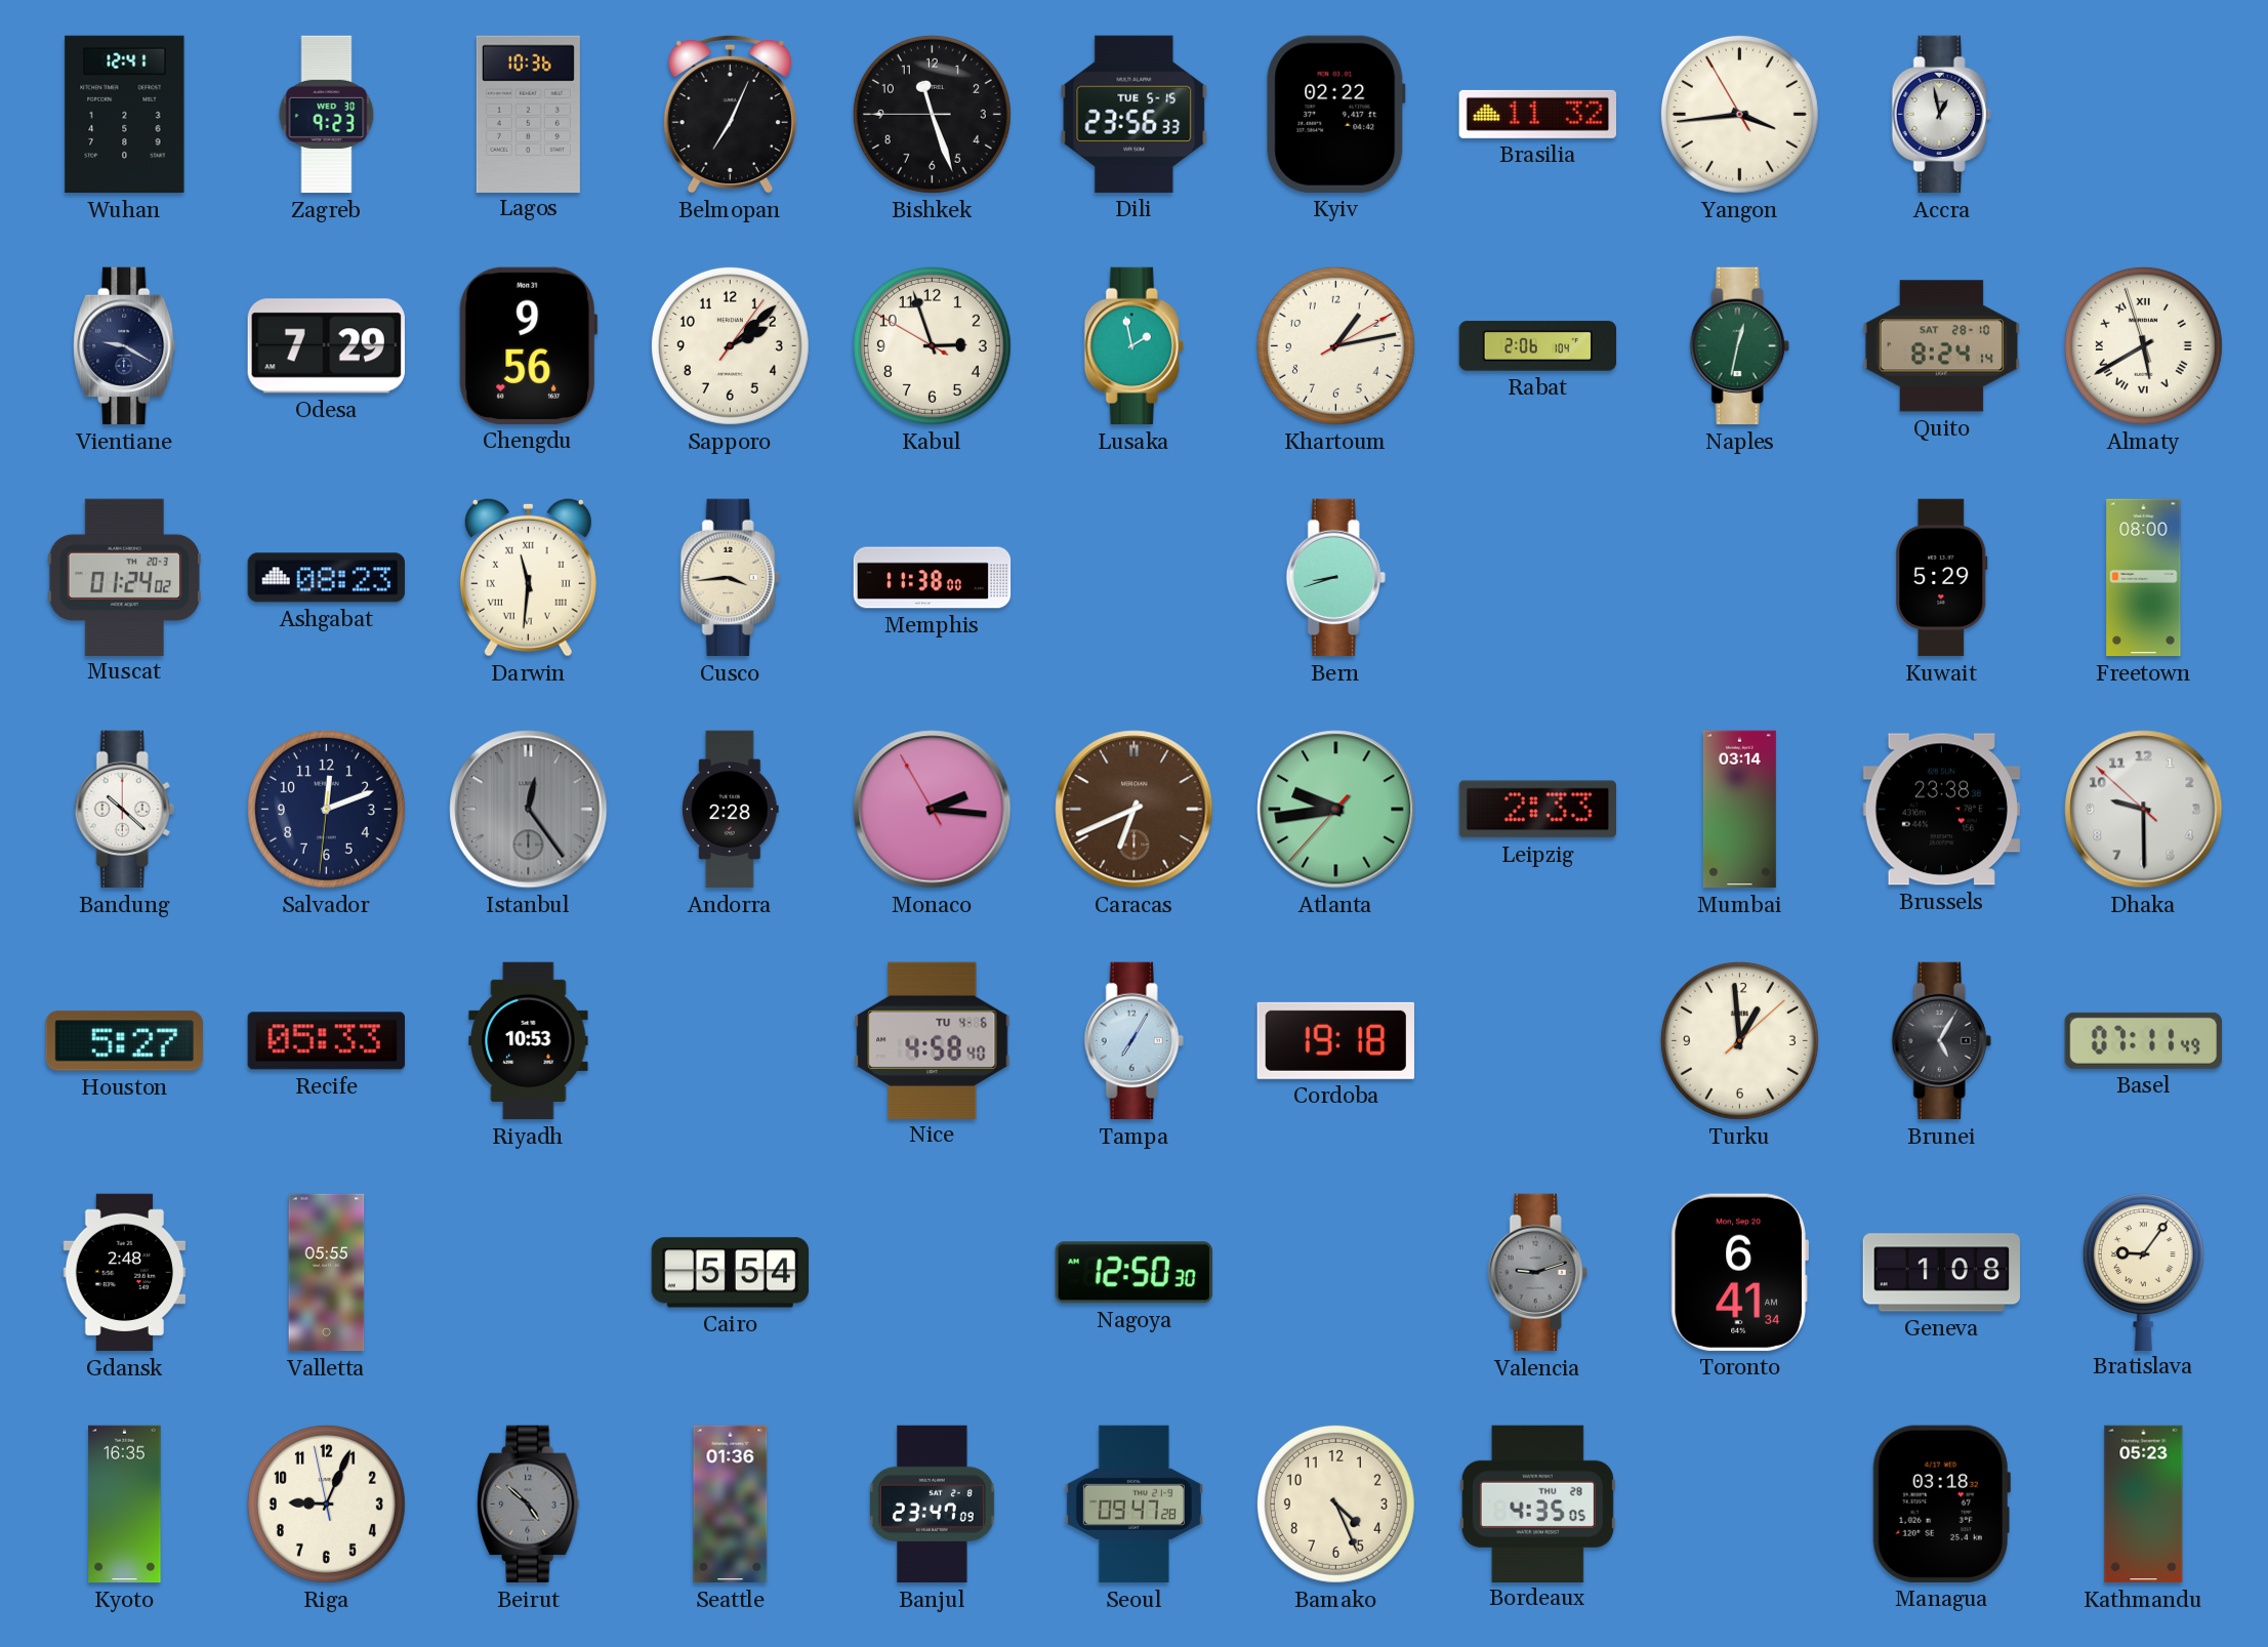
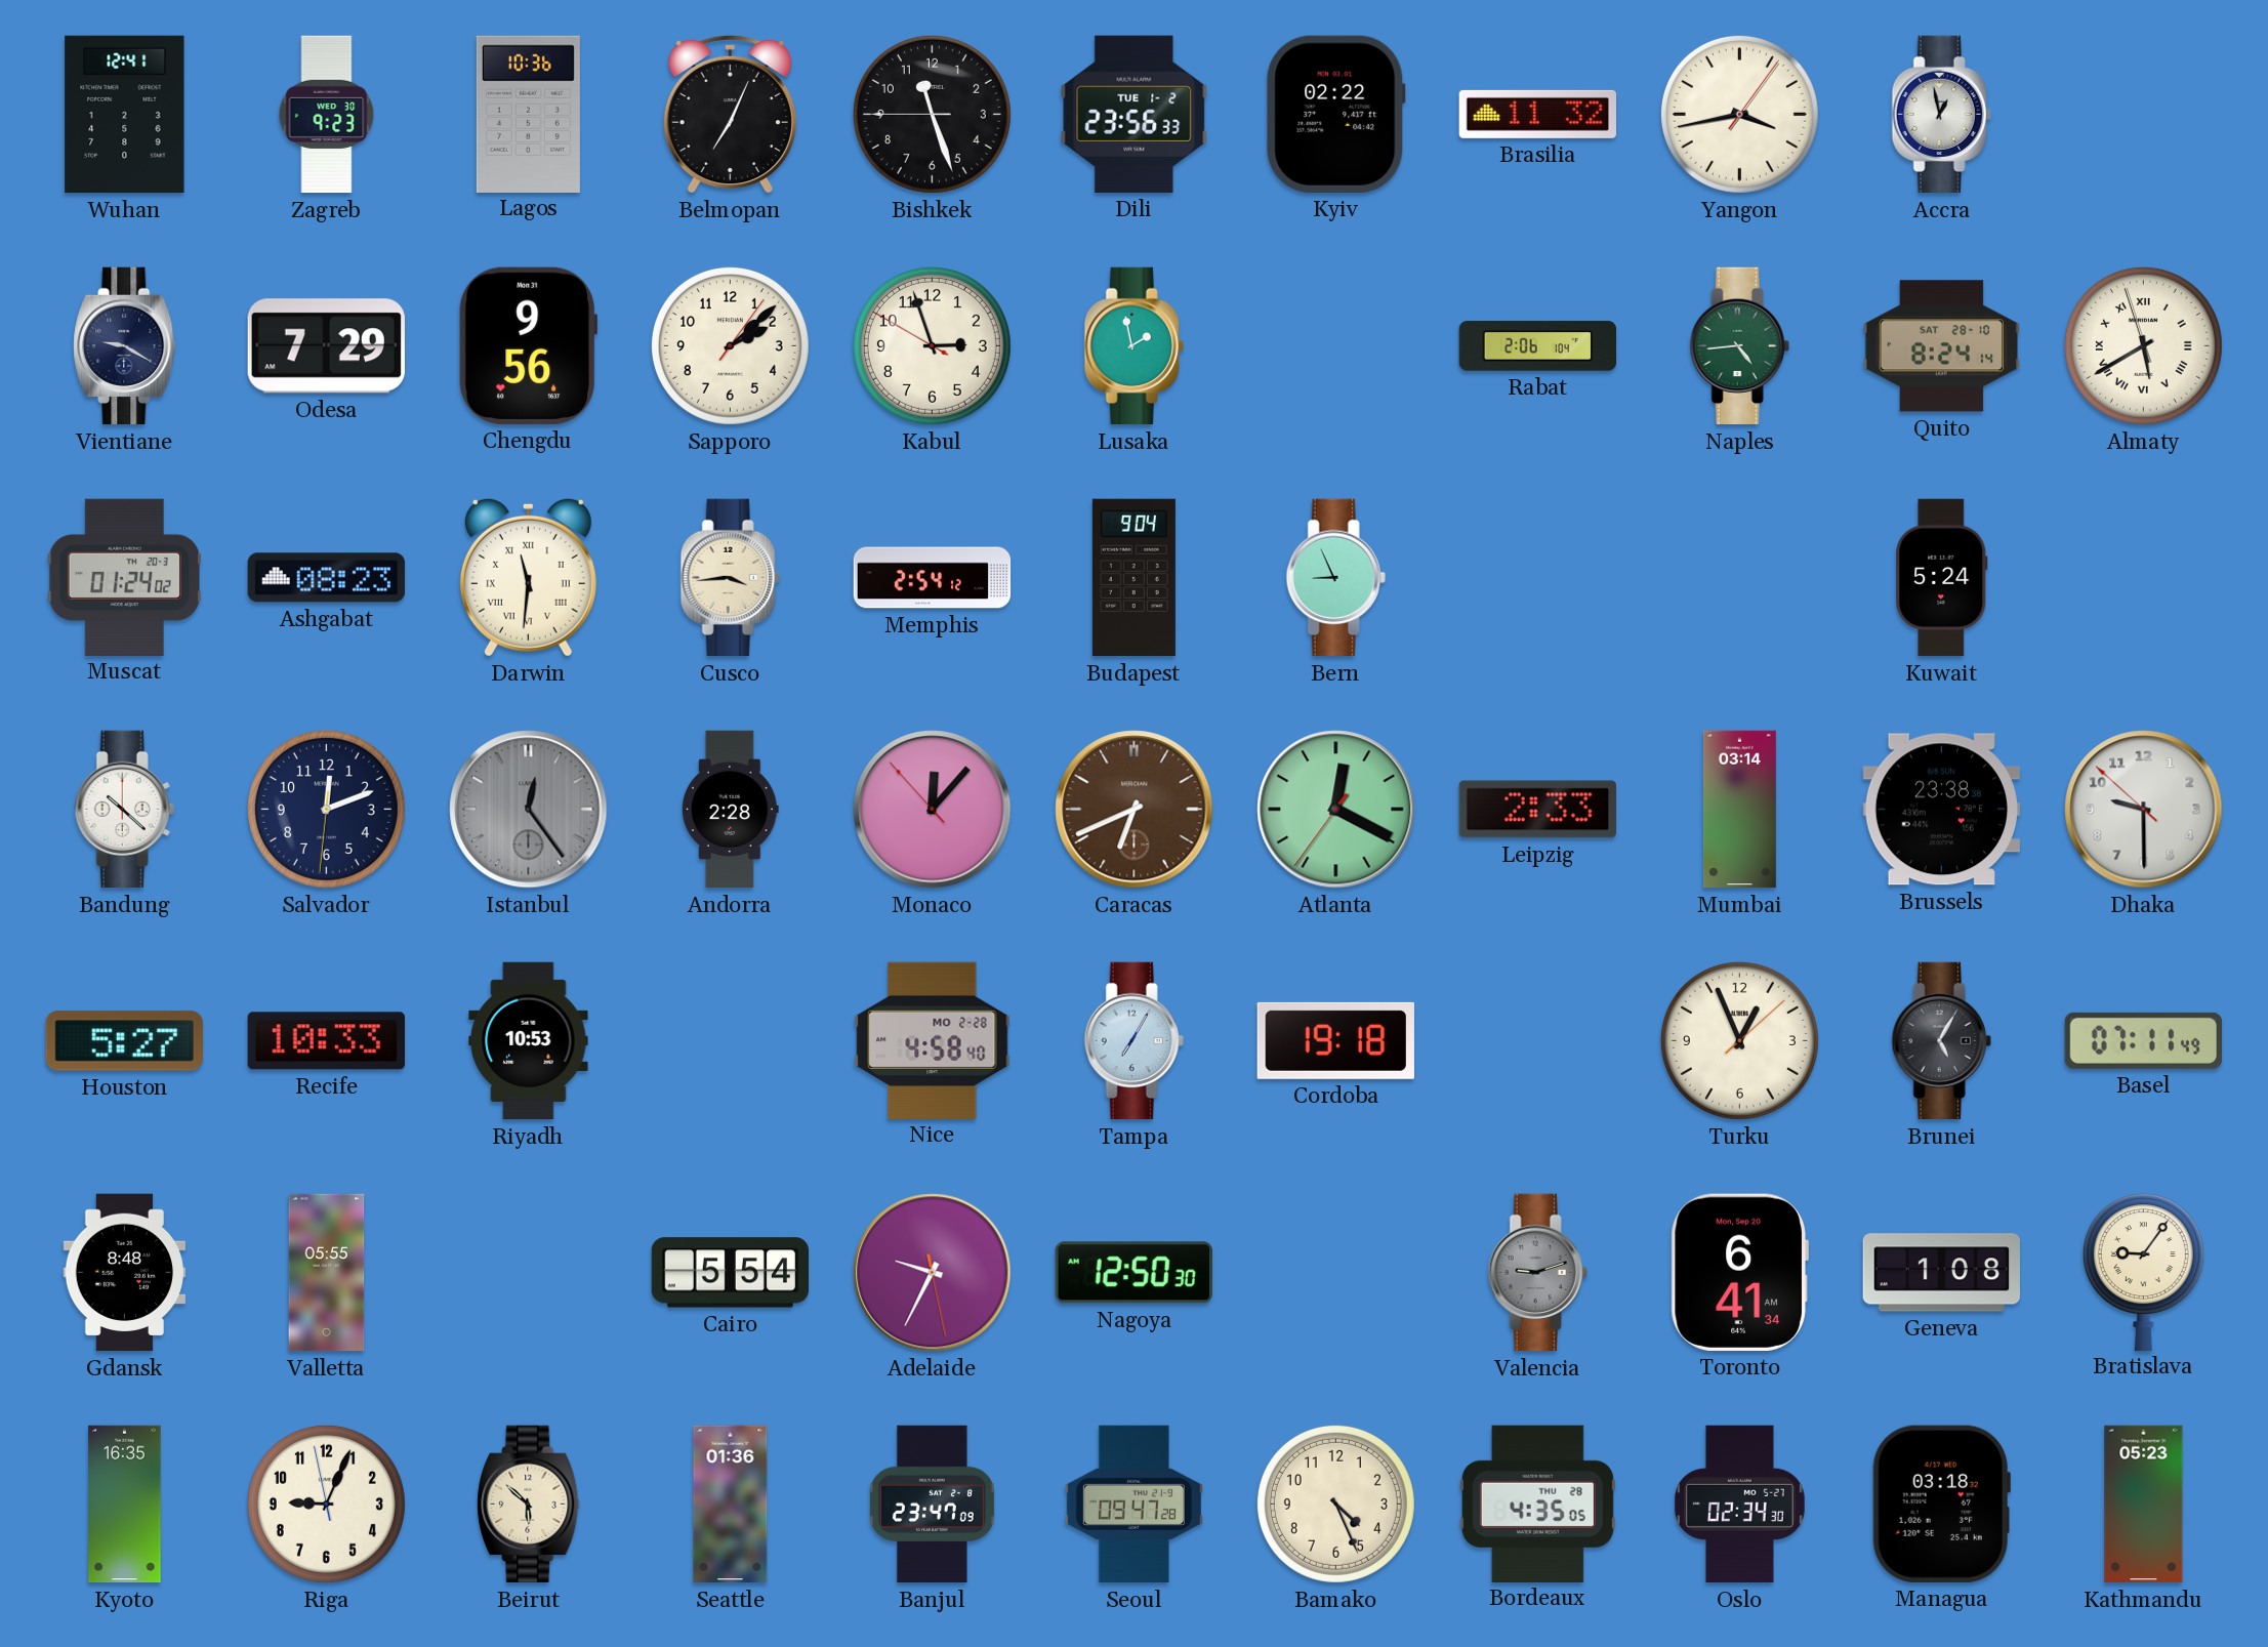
Dili date: TUE 5-15 -> TUE 1-2
Yangon: 3:43:55 -> 3:43:06
Khartoum: 1:13 -> none
Naples: 12:32 -> 4:44
Memphis: 11:38 -> 2:54
Budapest: none -> 9:04
Bern: 8:42 -> 8:56
Kuwait: 5:29 -> 5:24
Freetown: 08:00 -> none
Monaco: 2:15 -> 12:06
Atlanta: 9:43 -> 12:19
Recife: 05:33 -> 10:33
Nice date: TU 4-6 -> MO 2-28
Turku: 12:59 -> 12:56
Gdansk: 2:48 -> 8:48
Adelaide: none -> 9:34
Beirut: 4:52 -> 5:52
Beirut dial: grey -> cream
Oslo: none -> 02:34
